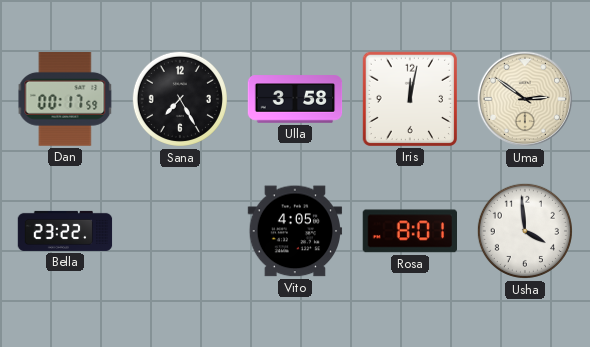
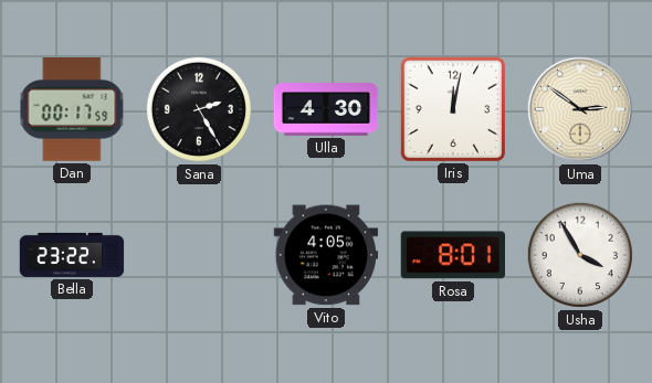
Sana: 7:25 -> 2:25
Ulla: 3:58 -> 4:30
Usha: 3:59 -> 3:55
